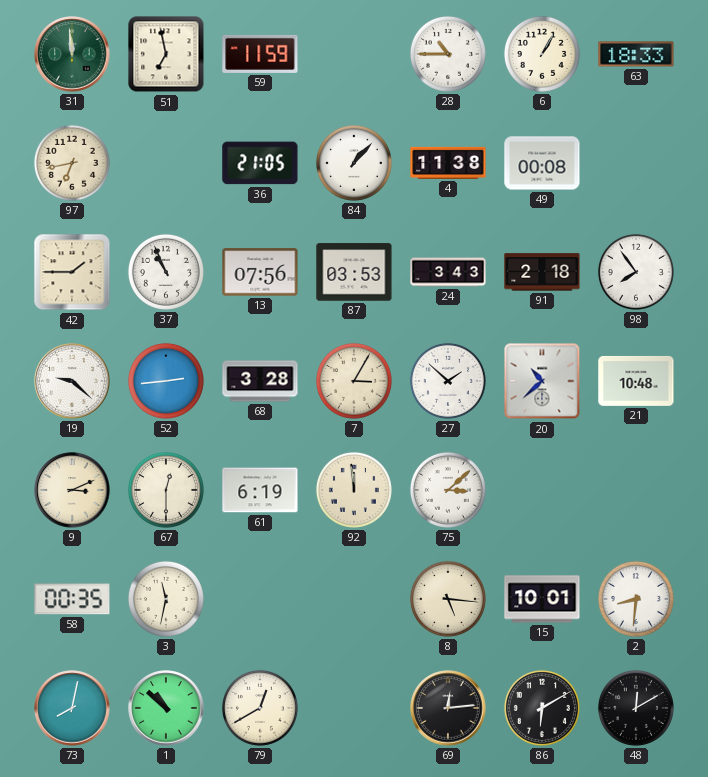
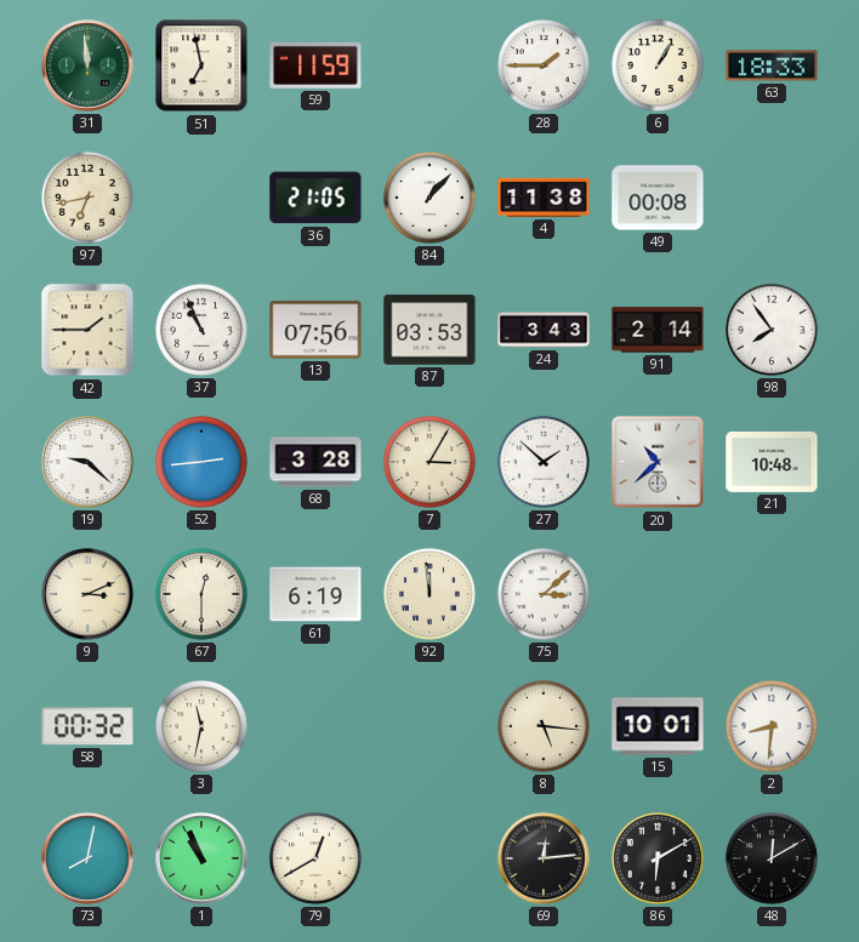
28: 10:45 -> 1:45
91: 2:18 -> 2:14
58: 00:35 -> 00:32
1: 10:52 -> 10:56
